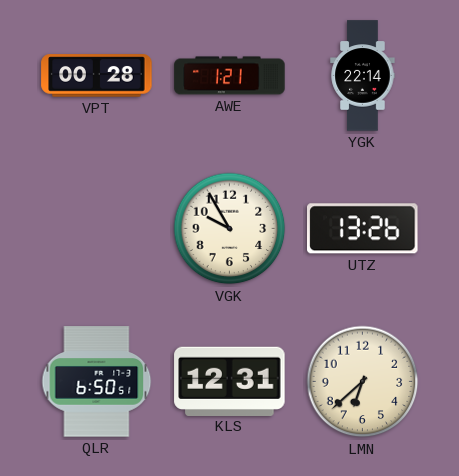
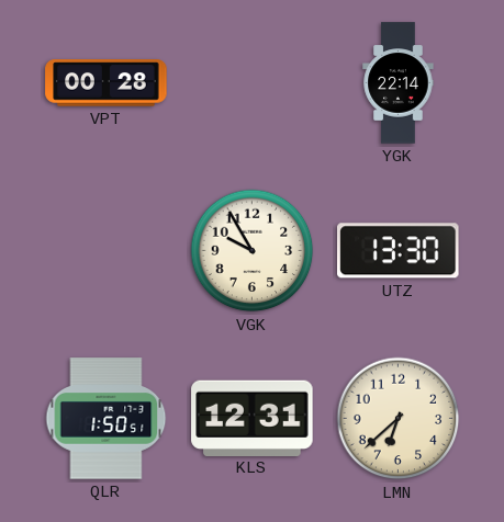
AWE: 1:21 -> none
UTZ: 13:26 -> 13:30
QLR: 6:50 -> 1:50
